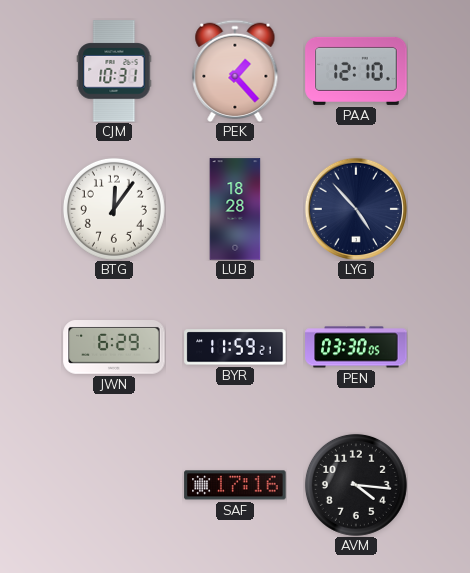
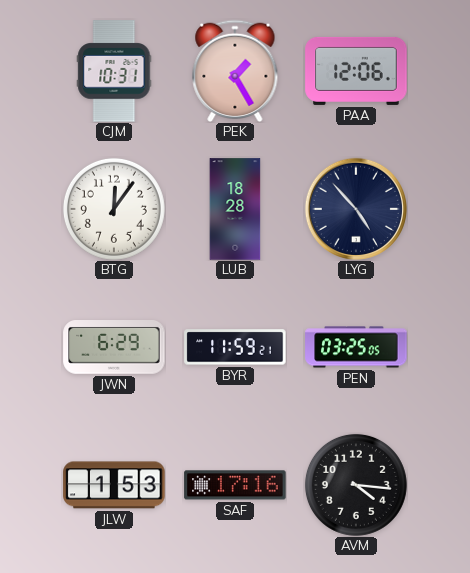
PEK: 1:23 -> 1:25
PAA: 12:10 -> 12:06
PEN: 03:30 -> 03:25
JLW: none -> 1:53
